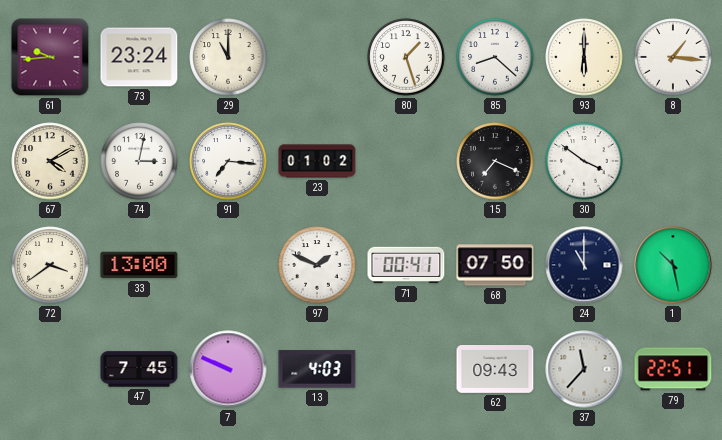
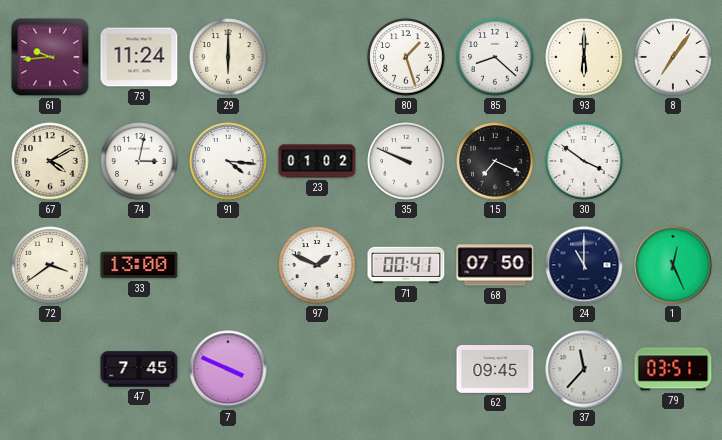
73: 23:24 -> 11:24
29: 11:00 -> 6:00
8: 1:16 -> 7:06
91: 7:16 -> 4:16
35: none -> 9:49
1: 10:28 -> 12:26
7: 9:49 -> 3:49
13: 4:03 -> none
62: 09:43 -> 09:45
79: 22:51 -> 03:51
